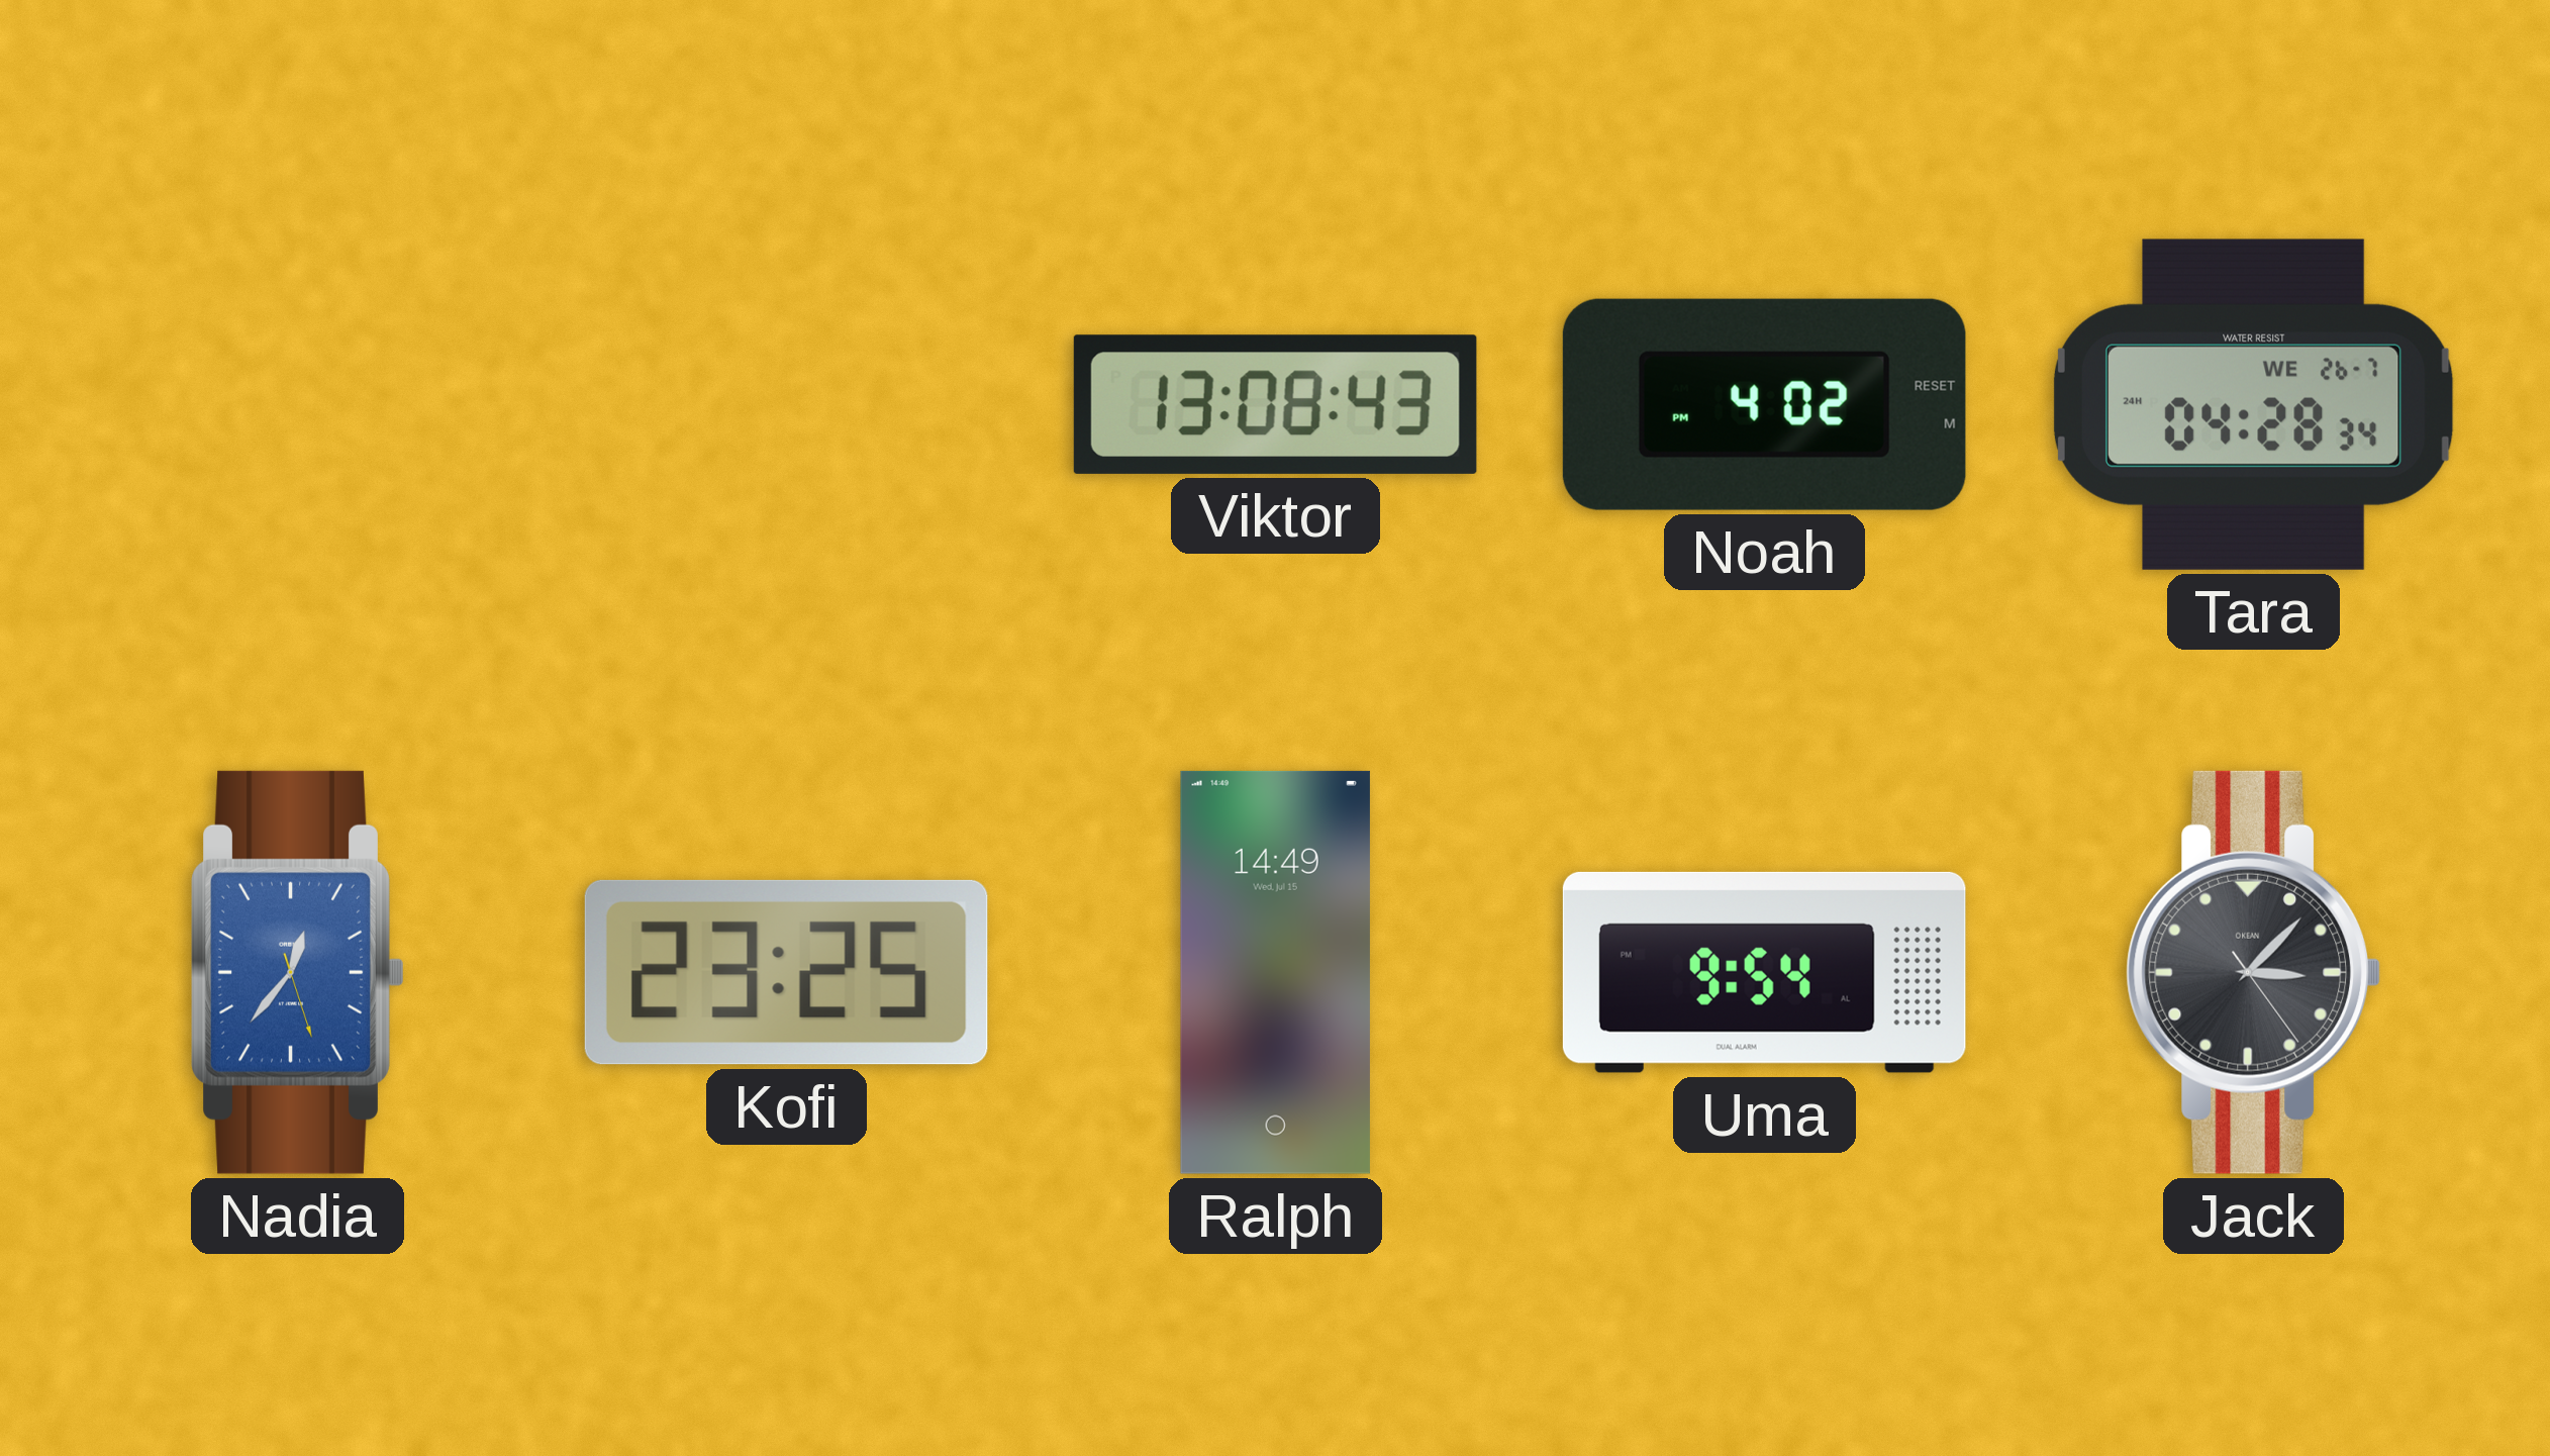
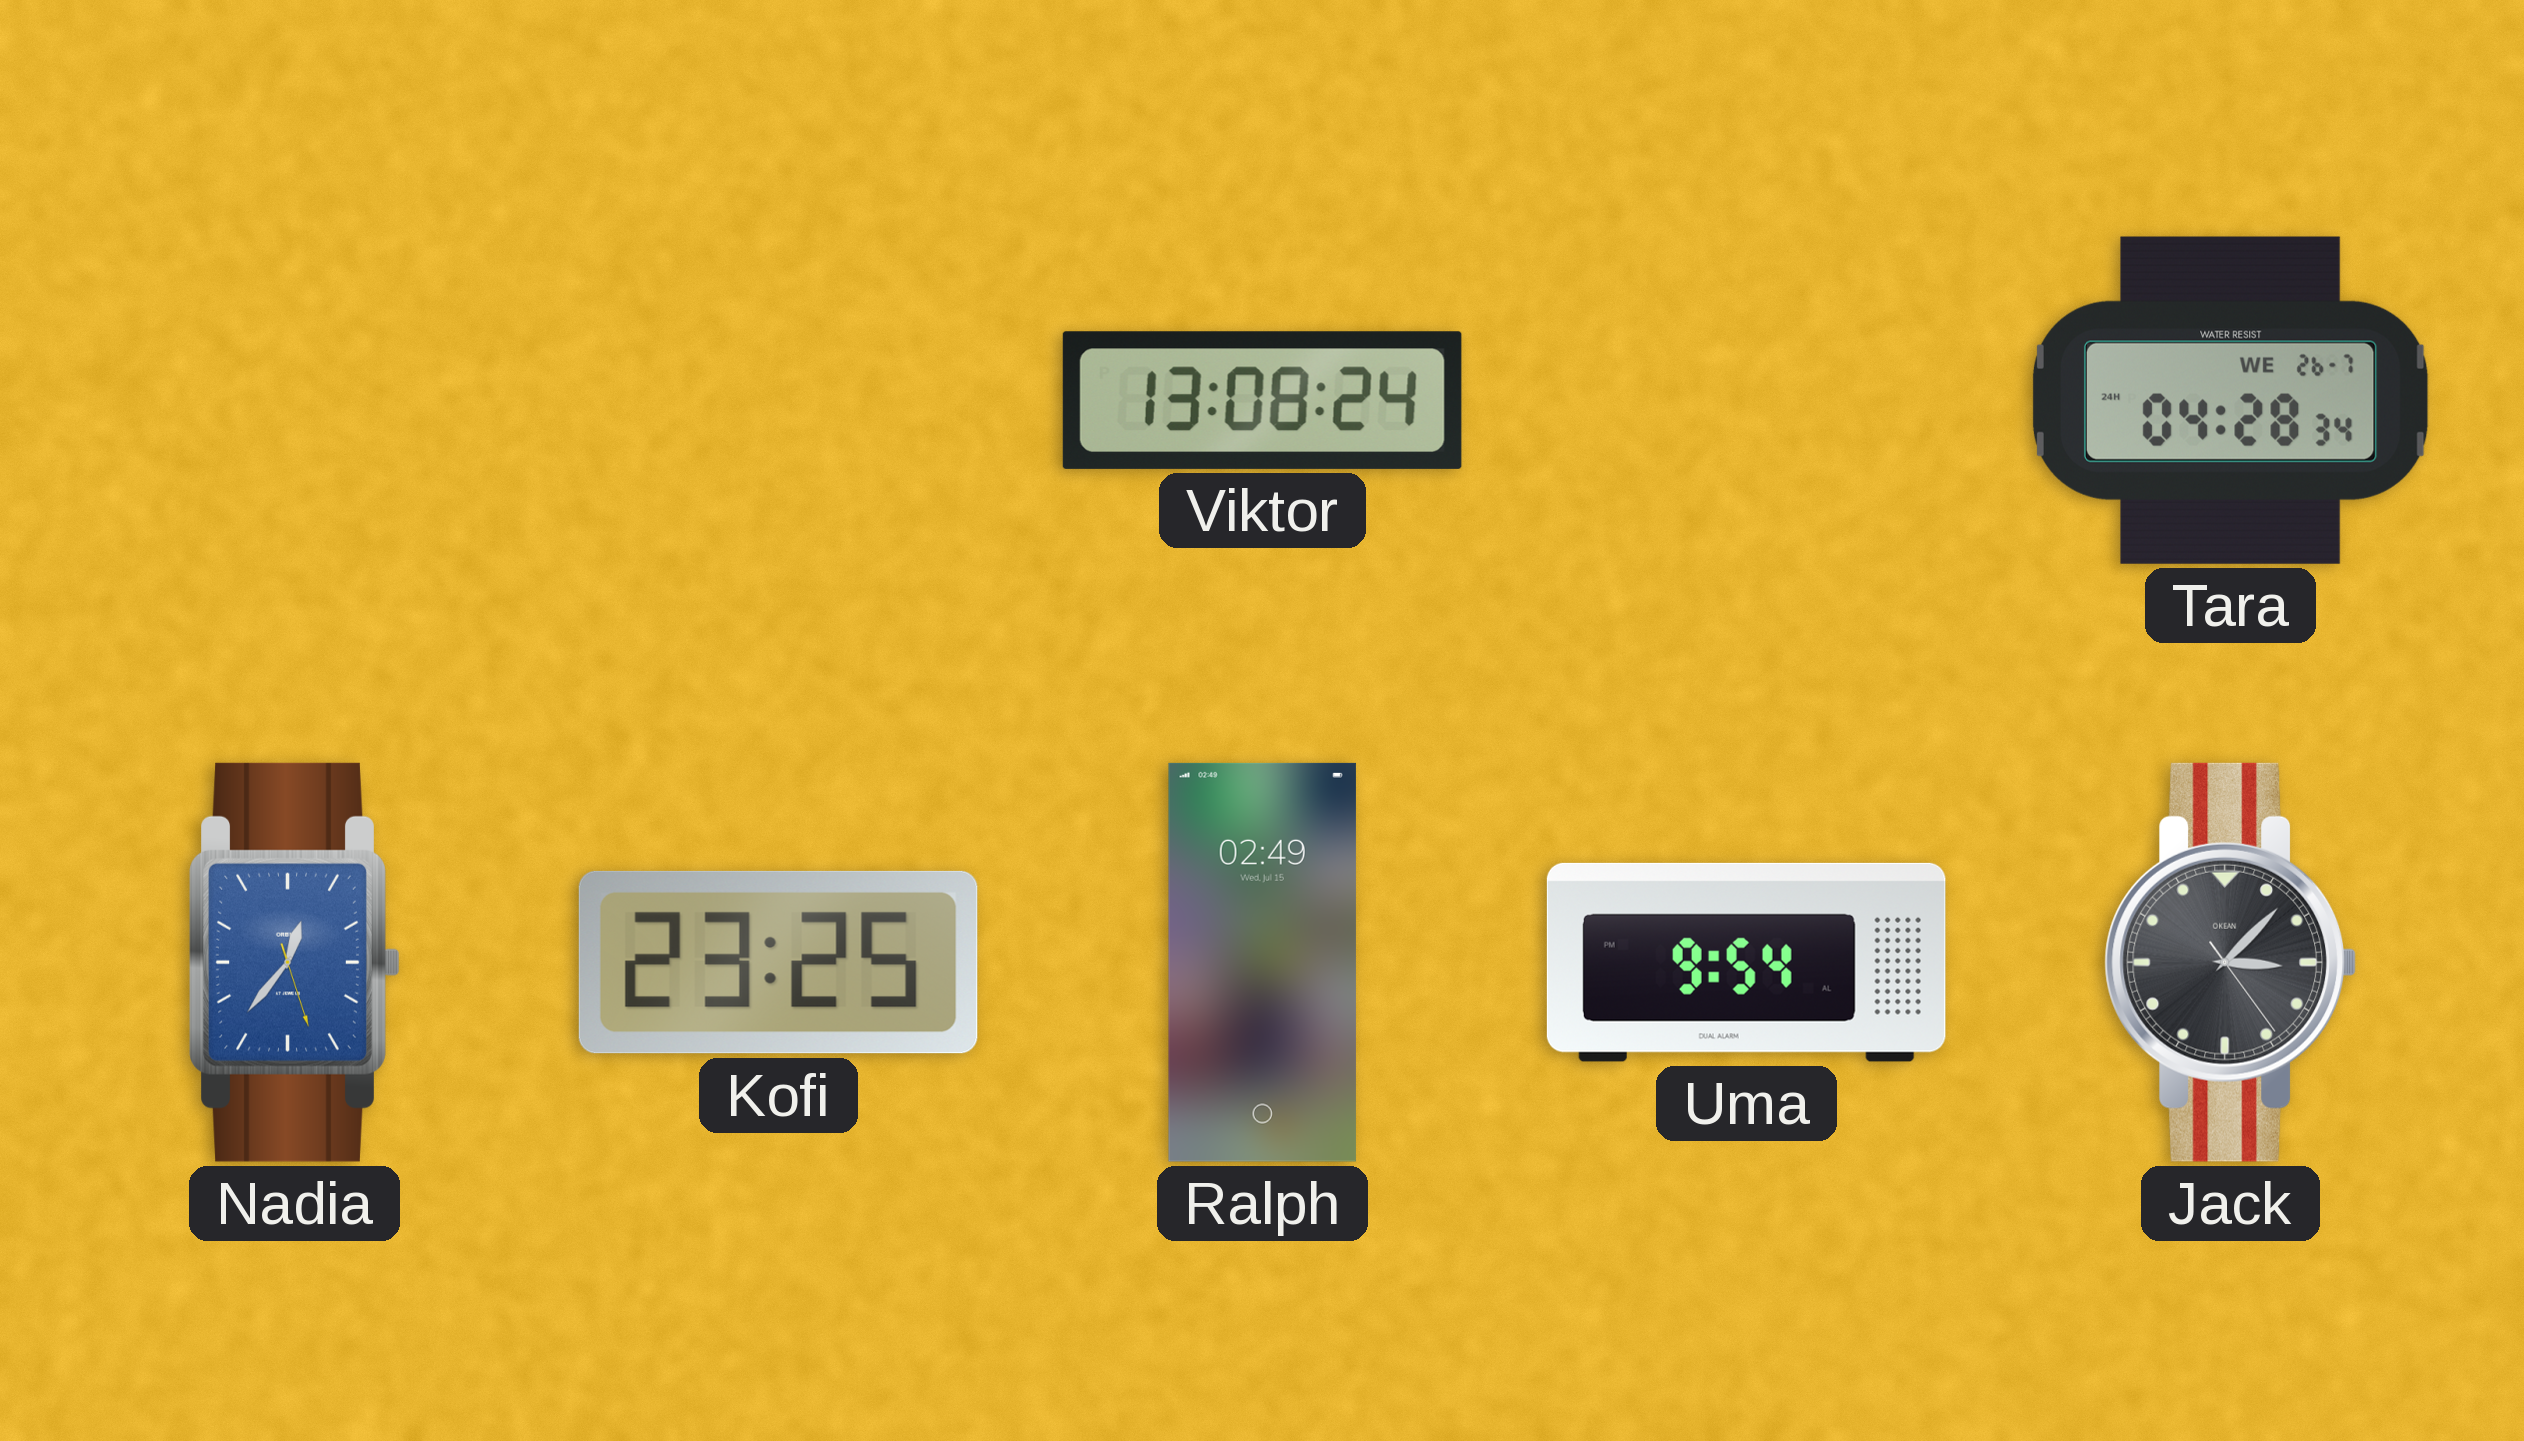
Viktor: 13:08:43 -> 13:08:24
Noah: 4:02 -> none
Ralph: 14:49 -> 02:49
